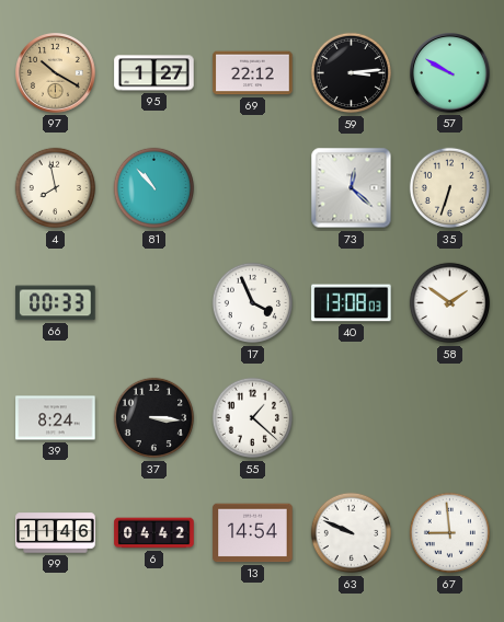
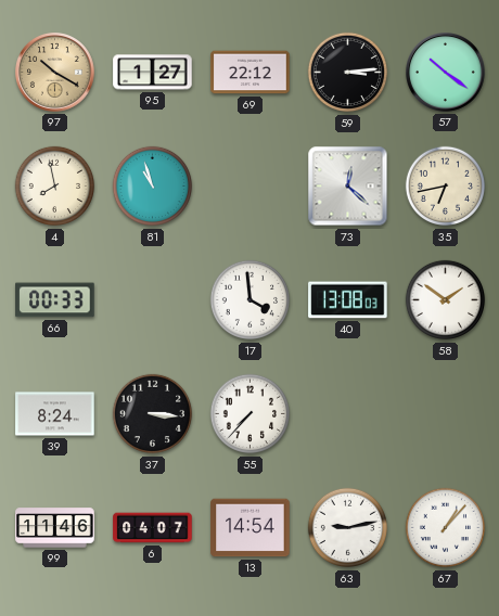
57: 9:50 -> 10:21
81: 10:53 -> 10:57
35: 6:33 -> 6:43
17: 3:56 -> 3:59
55: 1:22 -> 7:37
6: 04:42 -> 04:07
63: 9:49 -> 9:13
67: 8:59 -> 1:07
